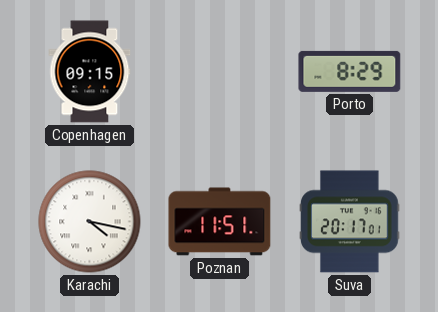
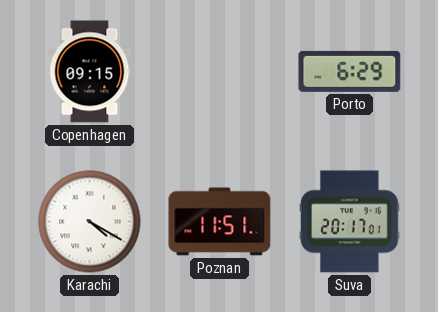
Porto: 8:29 -> 6:29
Karachi: 4:17 -> 4:20
